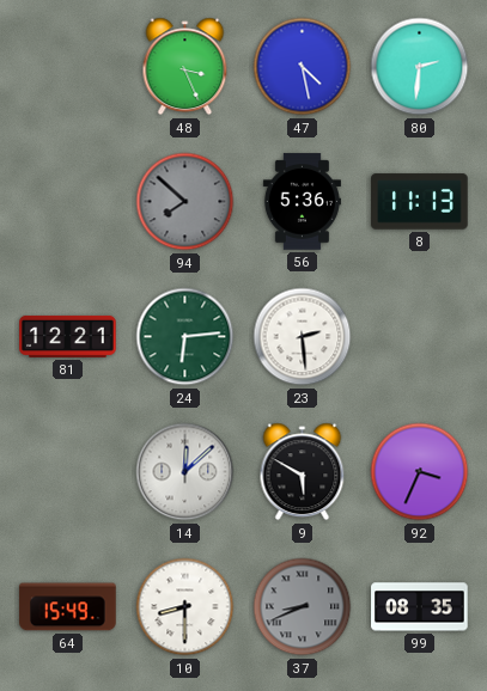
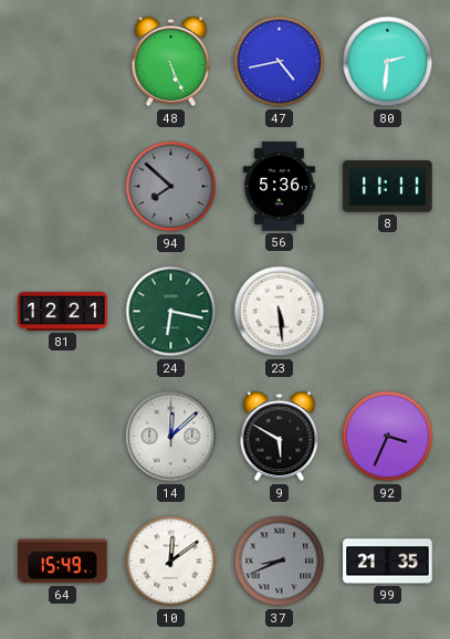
48: 3:26 -> 5:26
47: 4:28 -> 4:43
8: 11:13 -> 11:11
24: 6:14 -> 6:17
23: 2:29 -> 5:29
10: 8:30 -> 12:09
99: 08:35 -> 21:35
